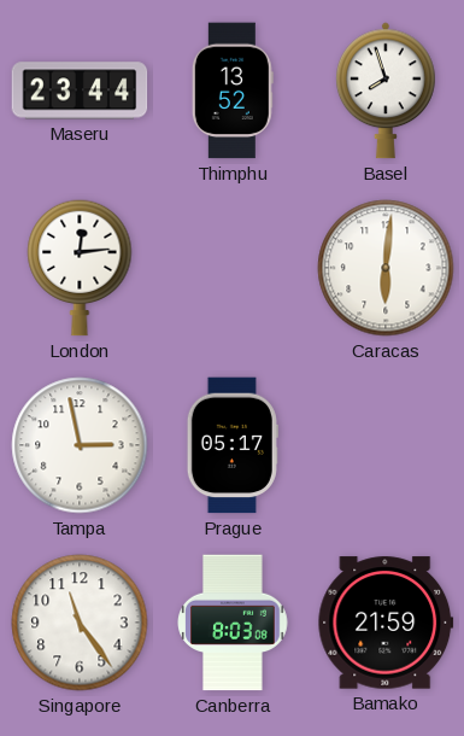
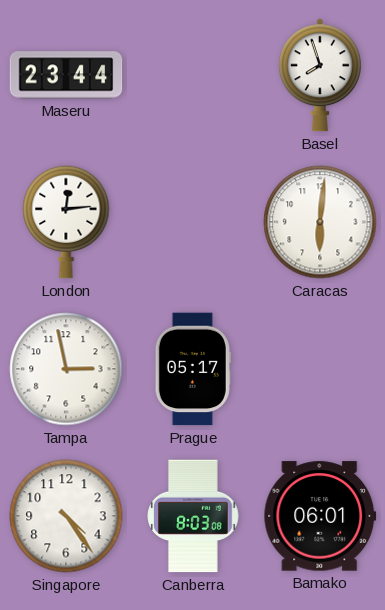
Thimphu: 13:52 -> none
Singapore: 11:24 -> 4:24
Bamako: 21:59 -> 06:01
